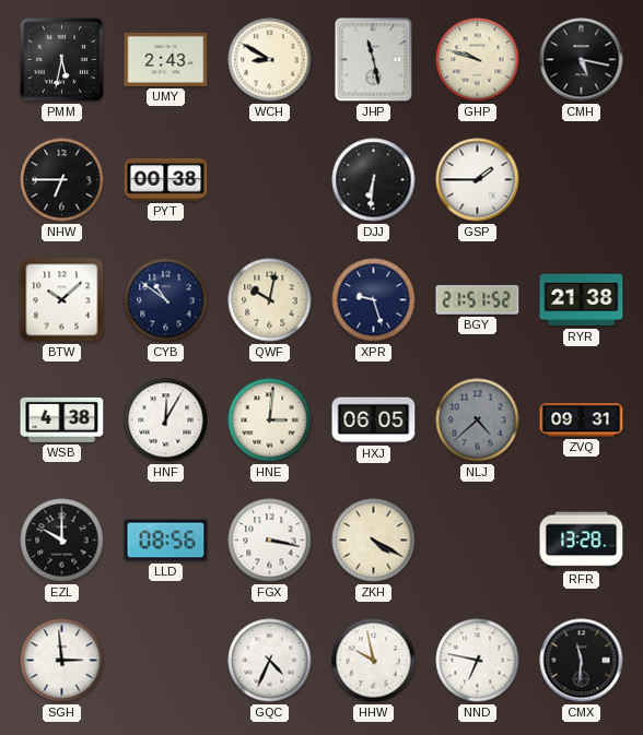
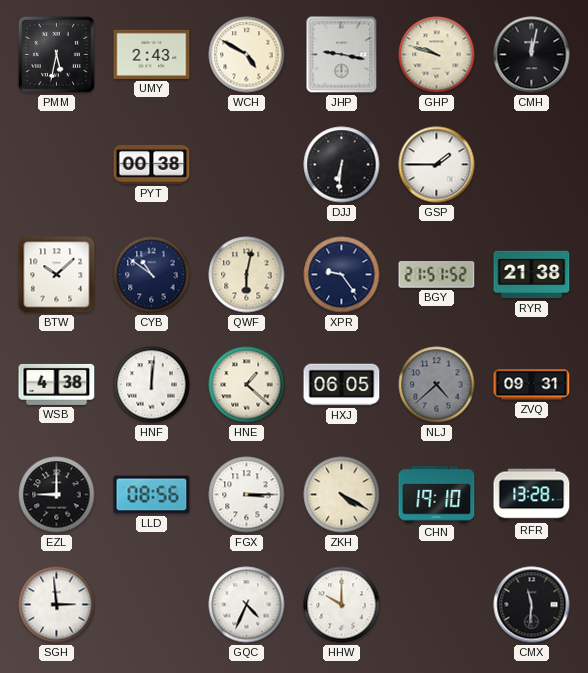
WCH: 8:50 -> 4:50
JHP: 11:28 -> 9:17
CMH: 5:17 -> 12:02
NHW: 6:45 -> none
QWF: 10:02 -> 6:02
XPR: 9:27 -> 9:24
HNF: 12:05 -> 12:01
HNE: 3:01 -> 1:22
EZL: 10:00 -> 9:00
FGX: 3:17 -> 3:15
CHN: none -> 19:10
HHW: 9:58 -> 10:00
NND: 6:47 -> none
